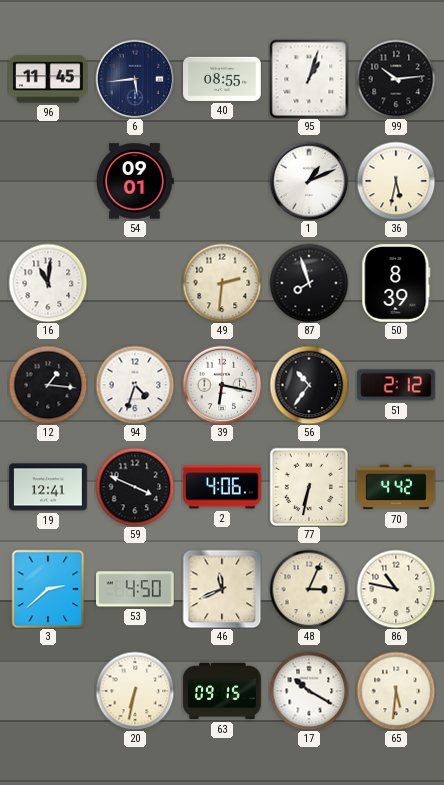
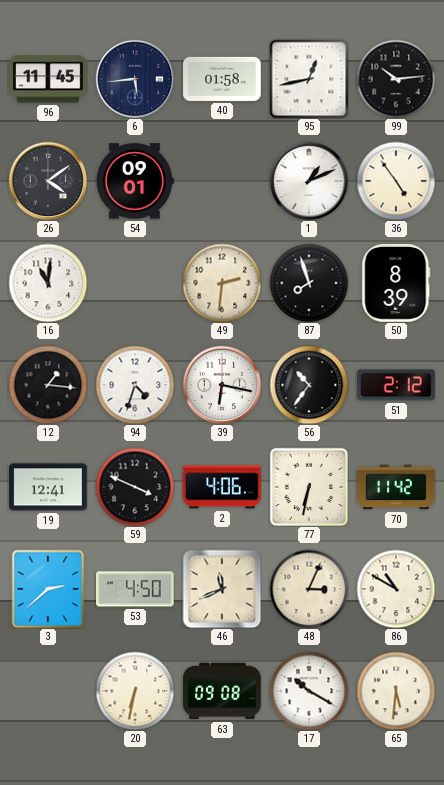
40: 08:55 -> 01:58
95: 1:03 -> 12:43
26: none -> 4:09
36: 5:32 -> 4:54
70: 4:42 -> 11:42
86: 10:47 -> 10:50
63: 09:15 -> 09:08
